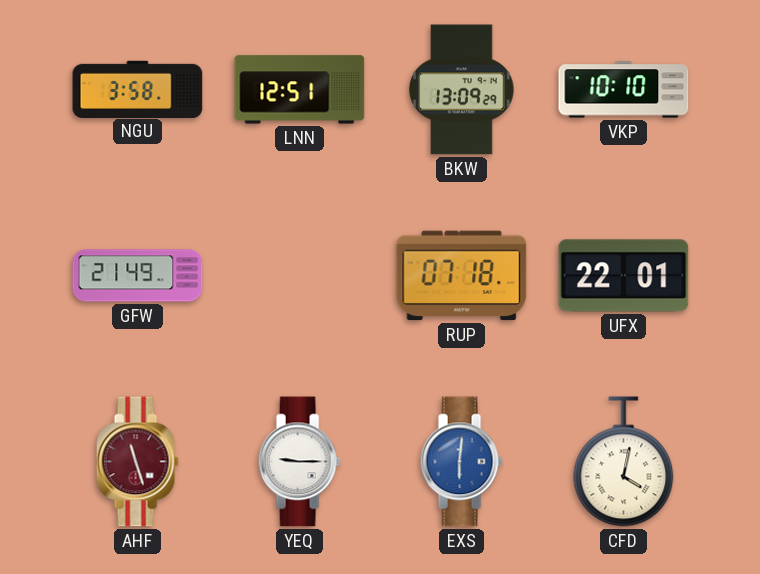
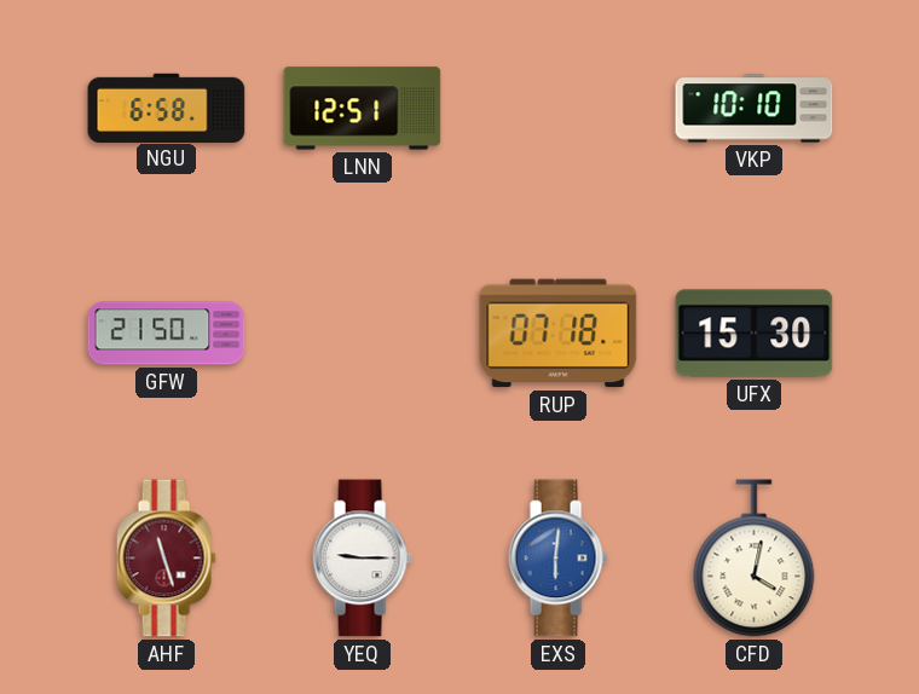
NGU: 3:58 -> 6:58
BKW: 13:09 -> none
GFW: 21:49 -> 21:50
UFX: 22:01 -> 15:30
